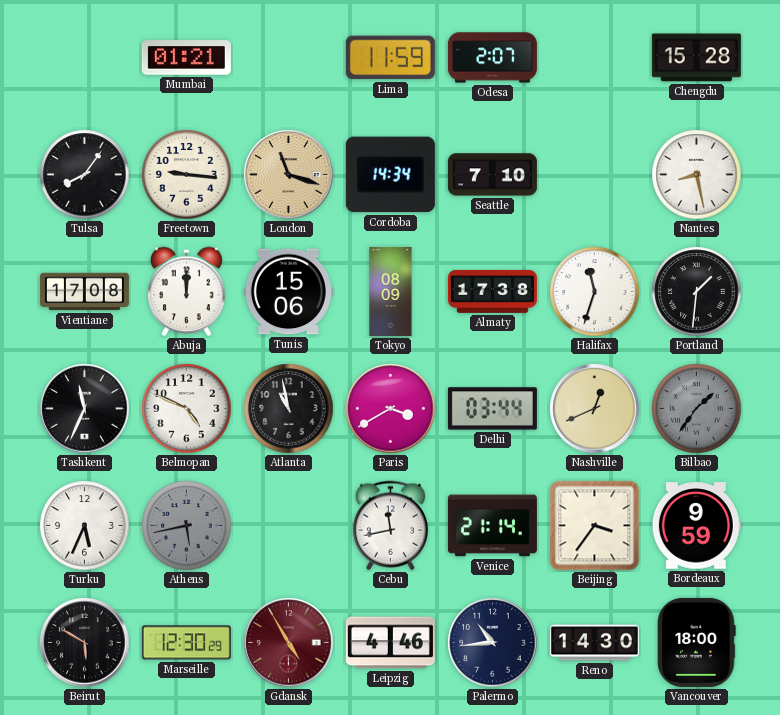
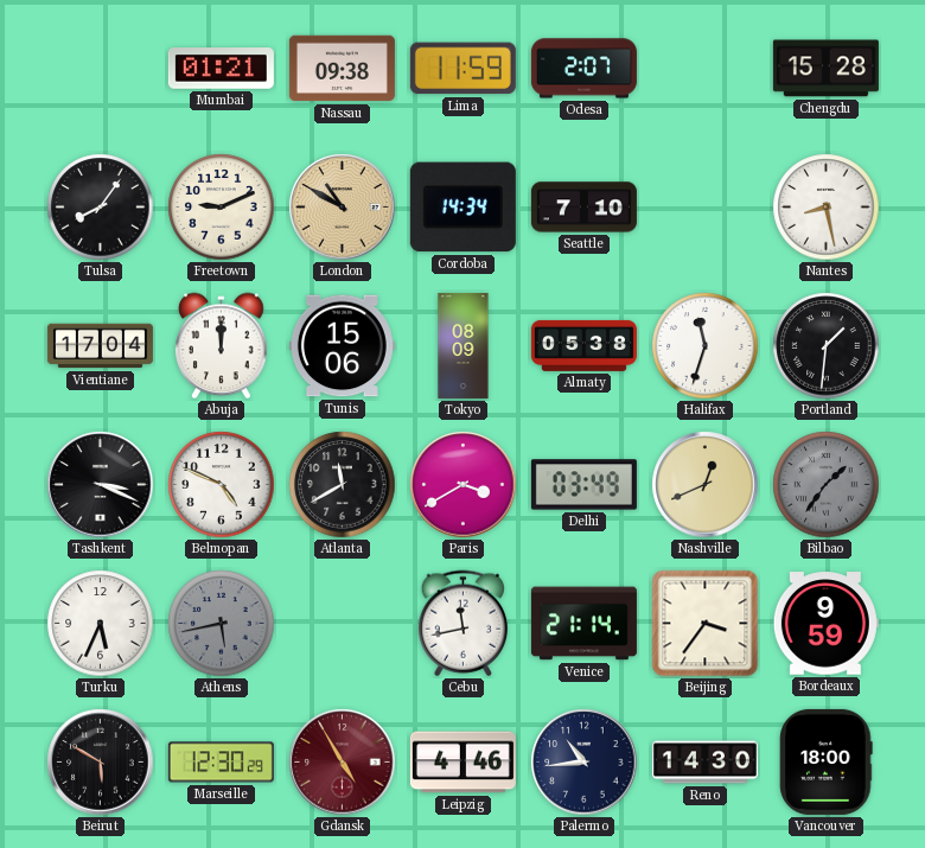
Nassau: none -> 09:38
Freetown: 9:16 -> 9:11
London: 11:18 -> 10:50
Vientiane: 17:08 -> 17:04
Almaty: 17:38 -> 05:38
Tashkent: 11:34 -> 3:19
Atlanta: 10:58 -> 11:40
Delhi: 03:44 -> 03:49
